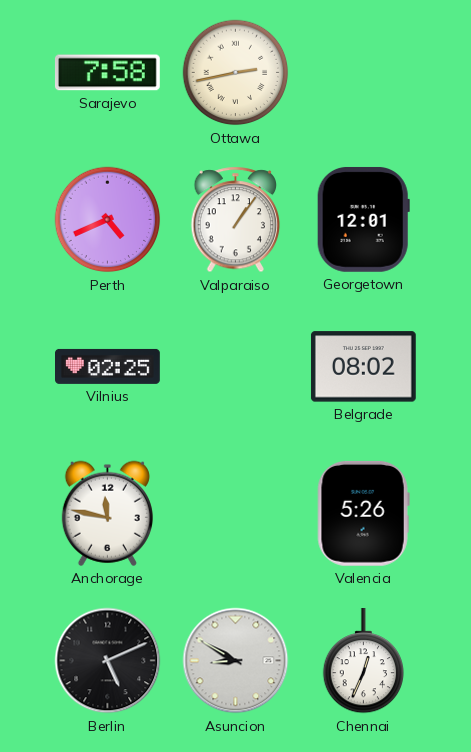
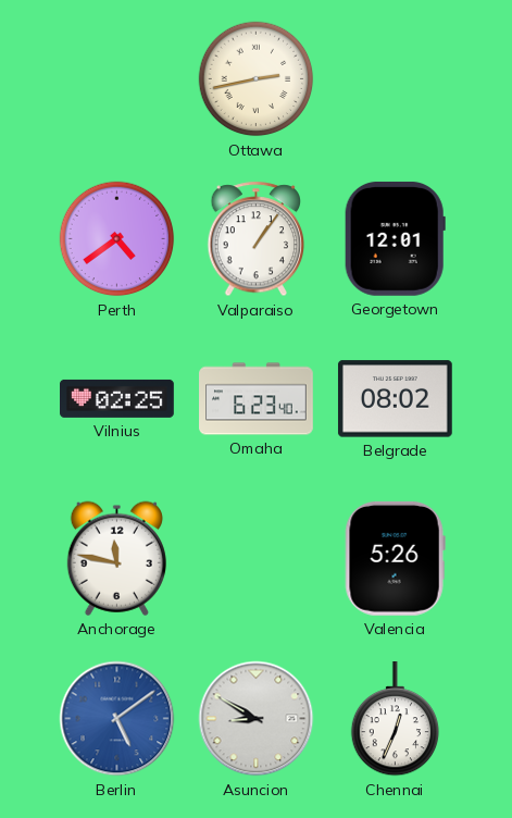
Sarajevo: 7:58 -> none
Perth: 4:41 -> 4:39
Omaha: none -> 6:23
Berlin: 5:11 -> 5:09
Berlin dial: black -> blue
